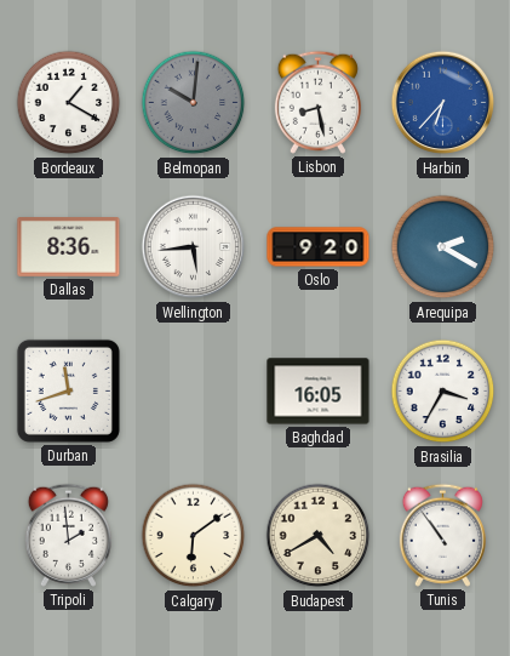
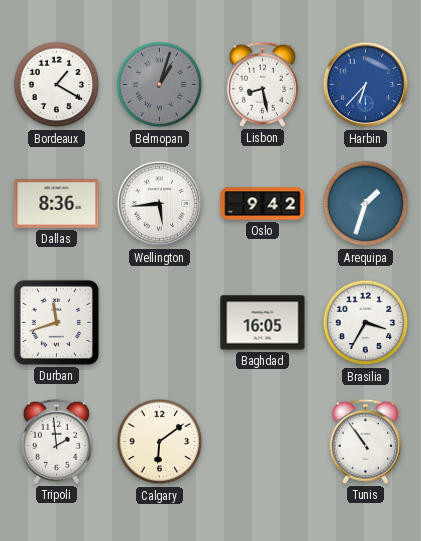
Belmopan: 10:01 -> 1:03
Oslo: 9:20 -> 9:42
Arequipa: 2:20 -> 1:33
Budapest: 4:40 -> none
